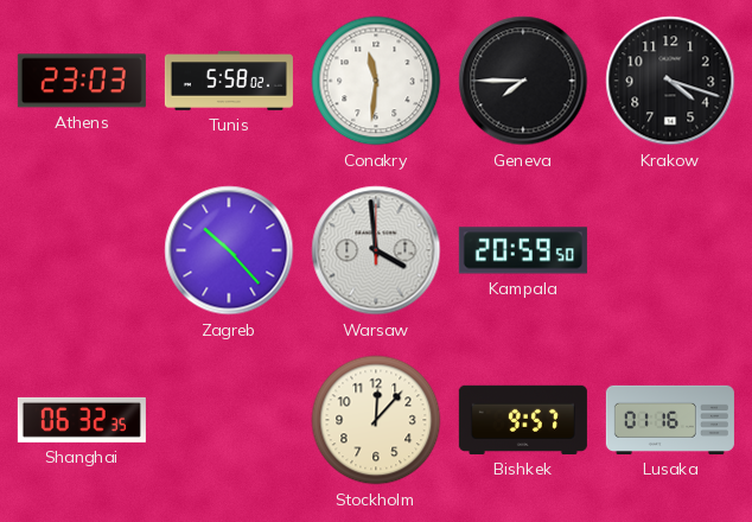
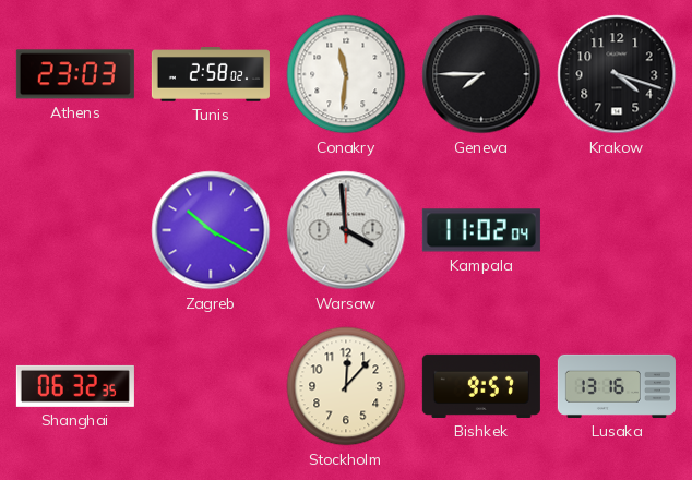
Tunis: 5:58 -> 2:58
Zagreb: 10:23 -> 10:20
Kampala: 20:59 -> 11:02
Lusaka: 01:16 -> 13:16
